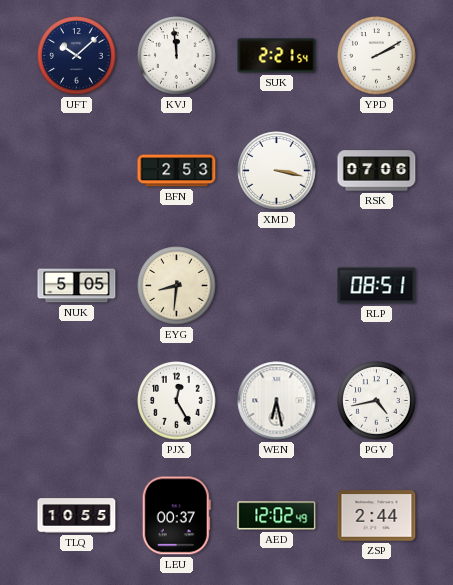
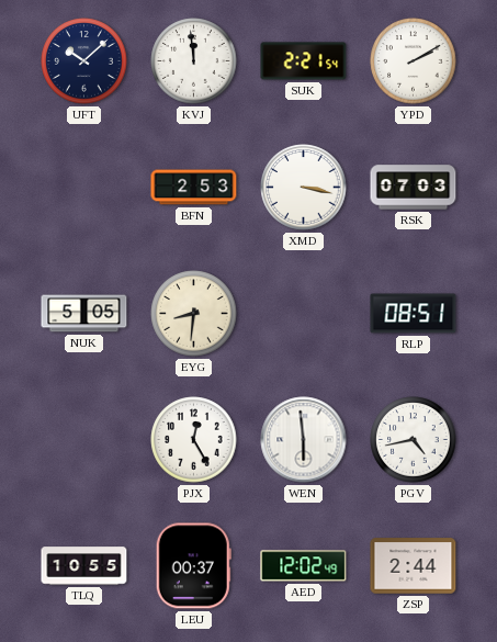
RSK: 07:06 -> 07:03
WEN: 6:28 -> 5:59
